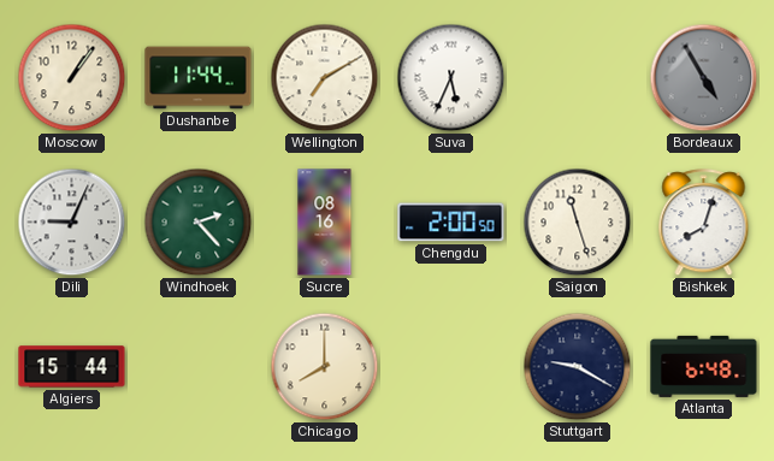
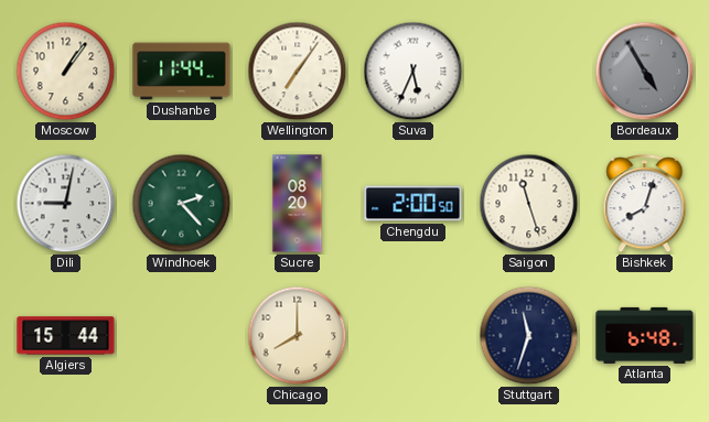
Wellington: 7:10 -> 7:06
Dili: 9:04 -> 9:02
Sucre: 08:16 -> 08:20
Stuttgart: 9:20 -> 11:33
